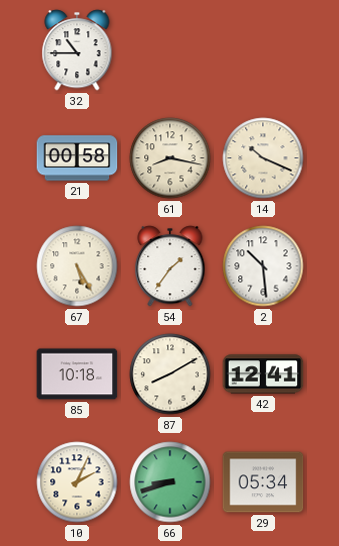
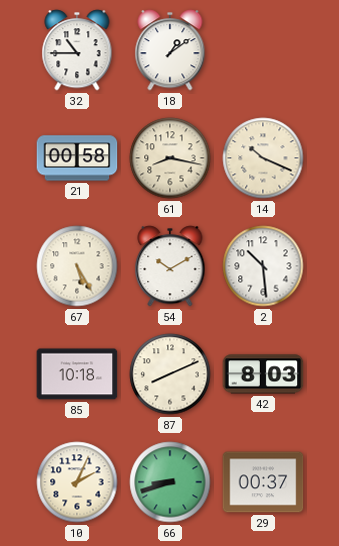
18: none -> 1:09
54: 1:36 -> 10:10
87: 8:10 -> 8:11
42: 12:41 -> 8:03
29: 05:34 -> 00:37
